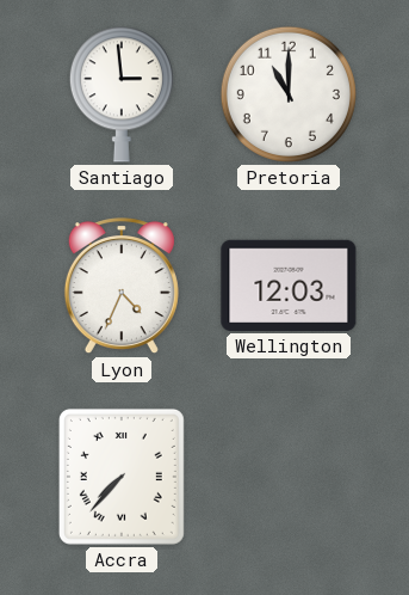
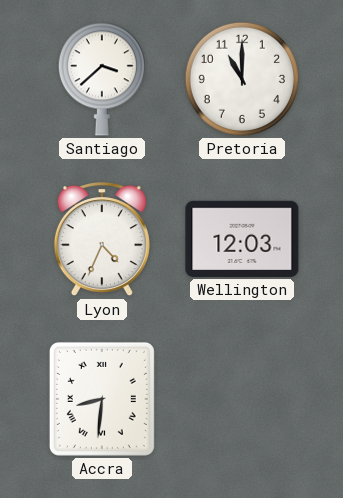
Santiago: 2:59 -> 3:38
Accra: 7:37 -> 8:31
